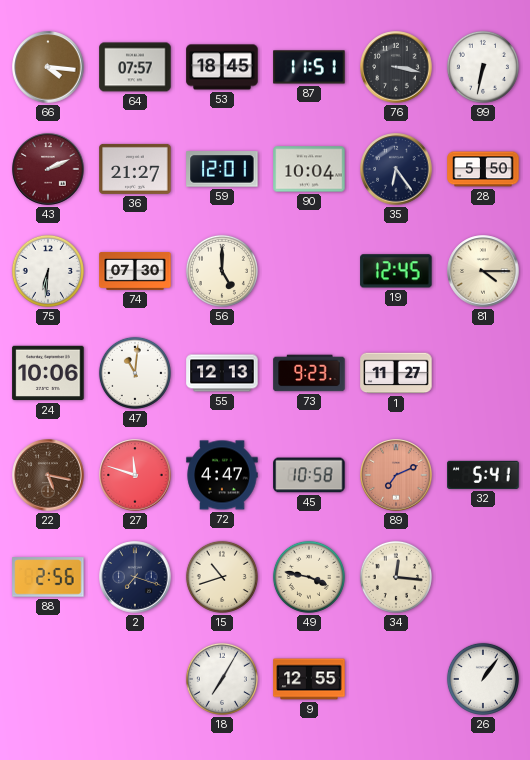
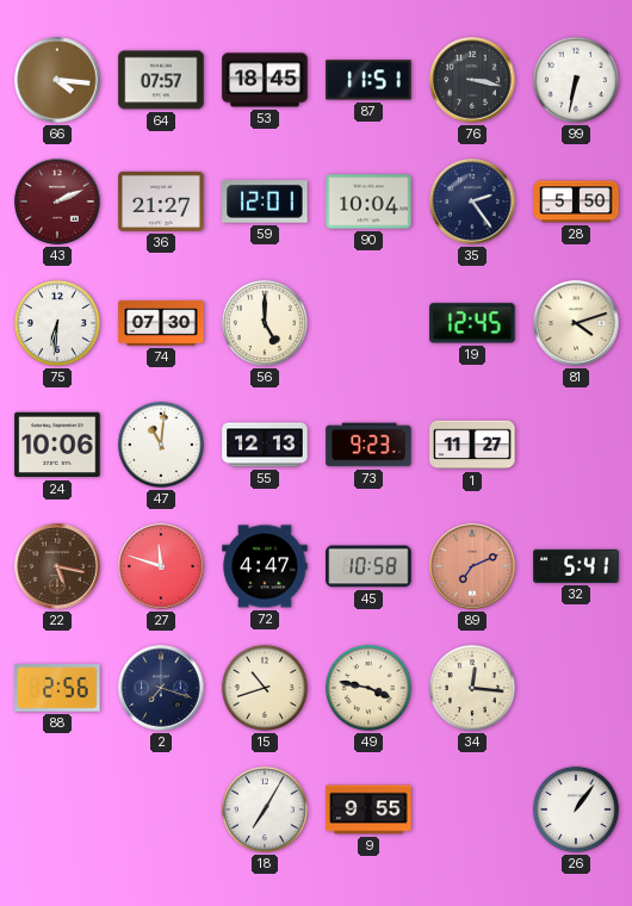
35: 6:24 -> 2:24
81: 4:15 -> 4:12
9: 12:55 -> 9:55
